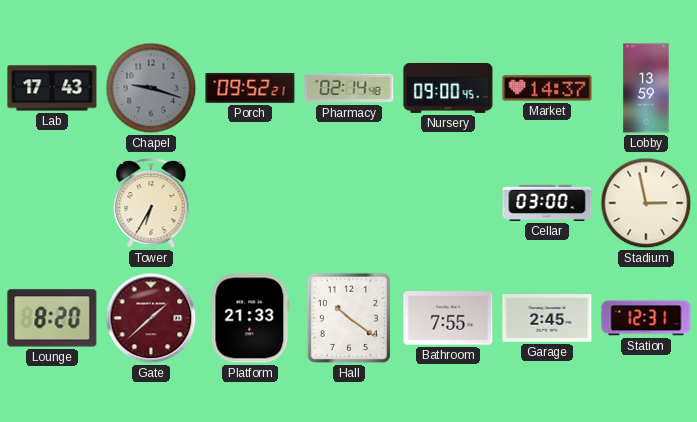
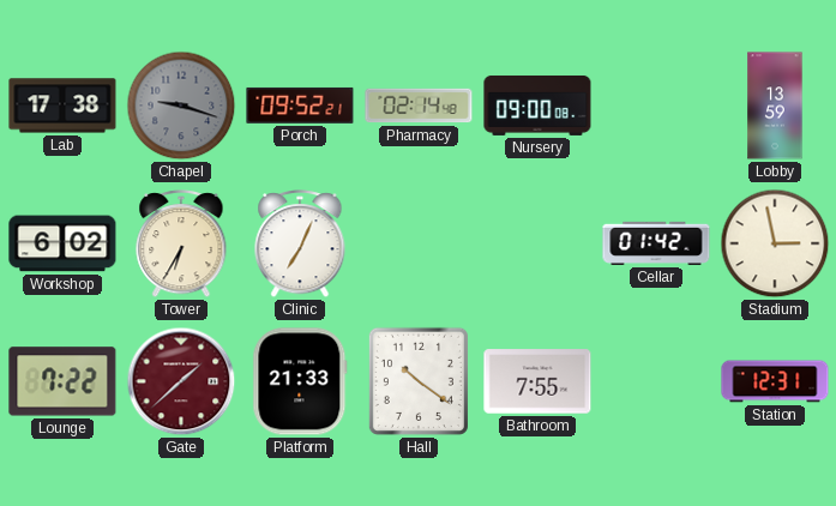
Lab: 17:43 -> 17:38
Nursery: 09:00:45 -> 09:00:08
Market: 14:37 -> none
Workshop: none -> 6:02
Clinic: none -> 7:04
Cellar: 03:00 -> 01:42
Lounge: 8:20 -> 7:22
Garage: 2:45 -> none
